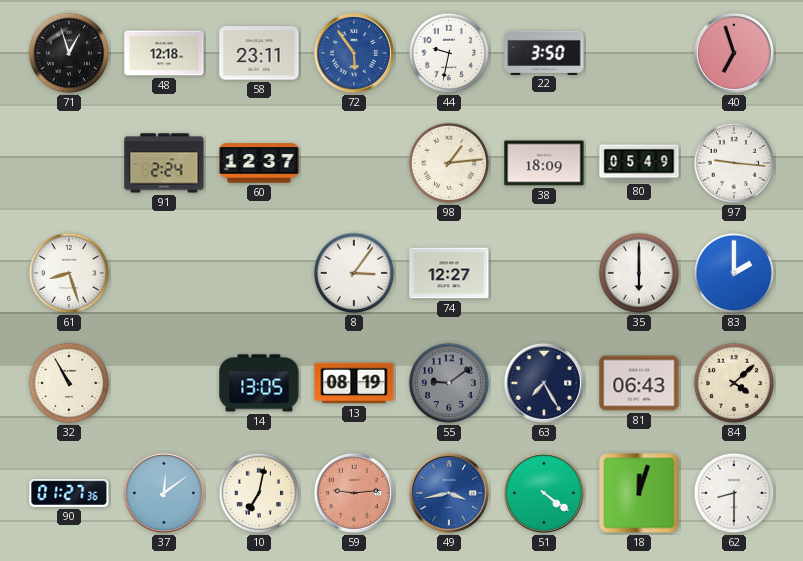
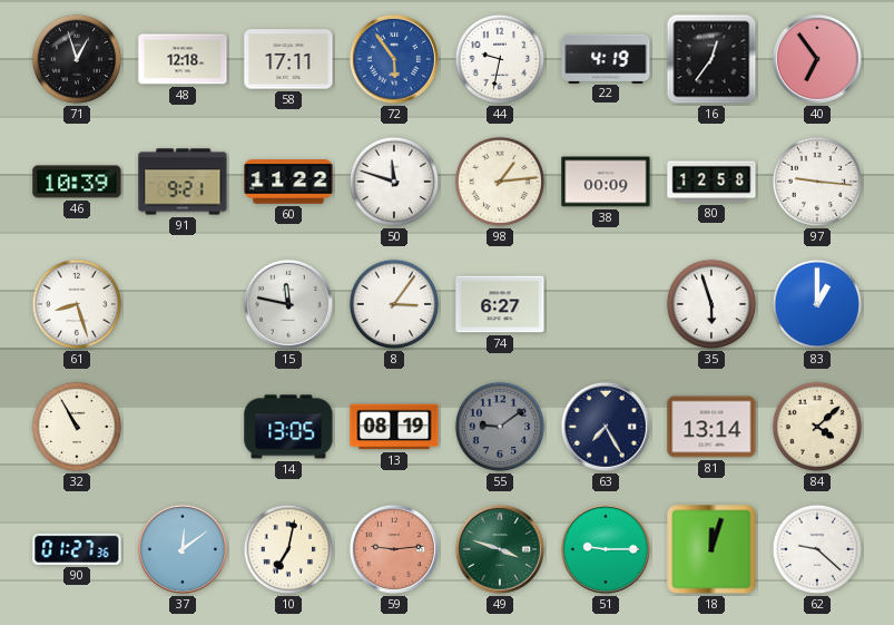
58: 23:11 -> 17:11
22: 3:50 -> 4:19
16: none -> 12:36
40: 6:57 -> 6:54
46: none -> 10:39
91: 2:24 -> 9:21
60: 12:37 -> 11:22
50: none -> 11:48
38: 18:09 -> 00:09
80: 05:49 -> 12:58
15: none -> 11:47
74: 12:27 -> 6:27
35: 6:00 -> 5:57
83: 2:00 -> 1:00
81: 06:43 -> 13:14
49: 3:43 -> 3:48
49 dial: blue -> green
51: 4:21 -> 9:15
62: 8:30 -> 9:22
